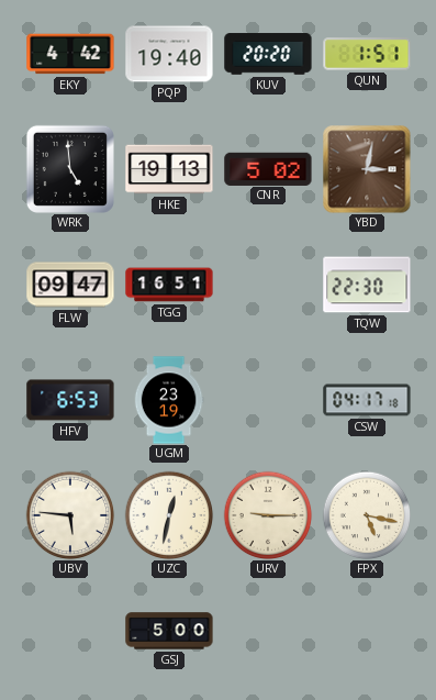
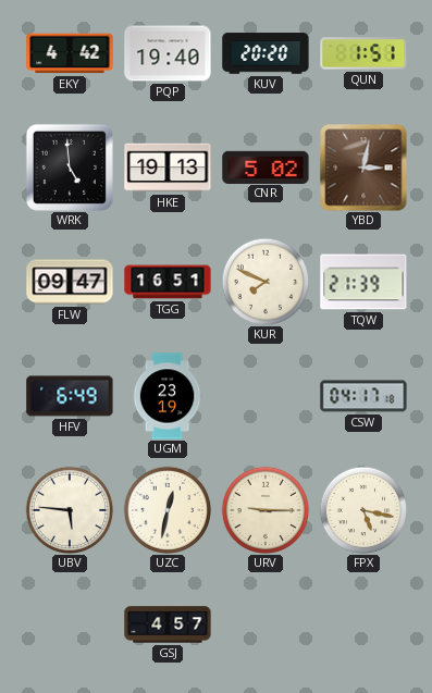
KUR: none -> 7:49
TQW: 22:30 -> 21:39
HFV: 6:53 -> 6:49
GSJ: 5:00 -> 4:57
